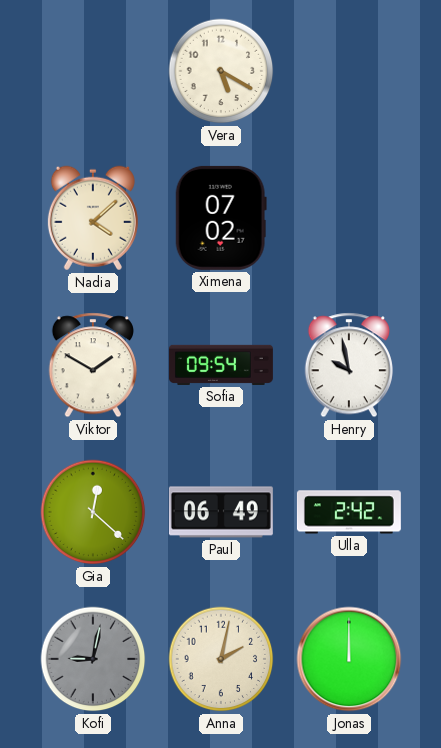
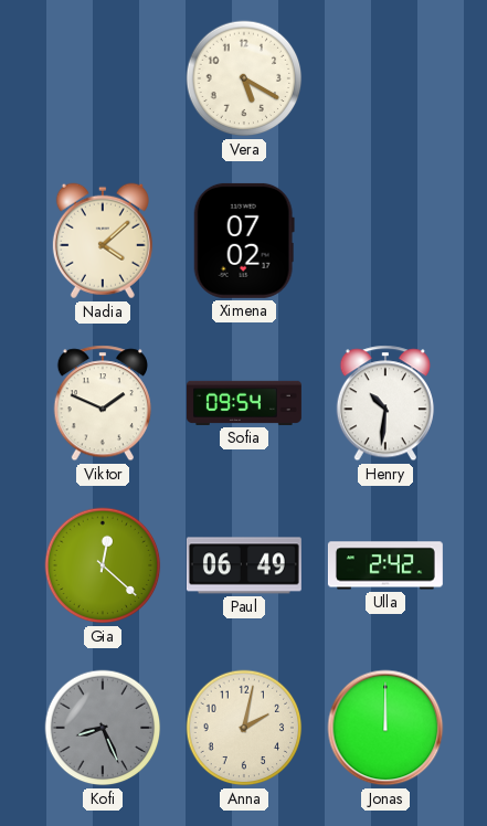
Viktor: 1:50 -> 1:49
Henry: 9:58 -> 10:31
Kofi: 9:02 -> 8:26
